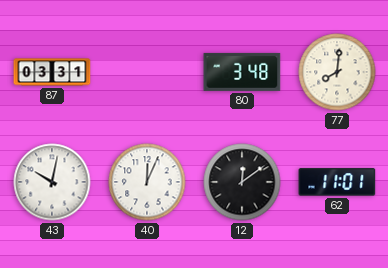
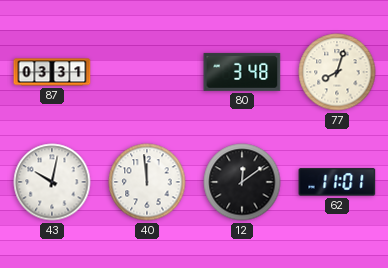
77: 8:01 -> 8:03
40: 12:04 -> 11:59
